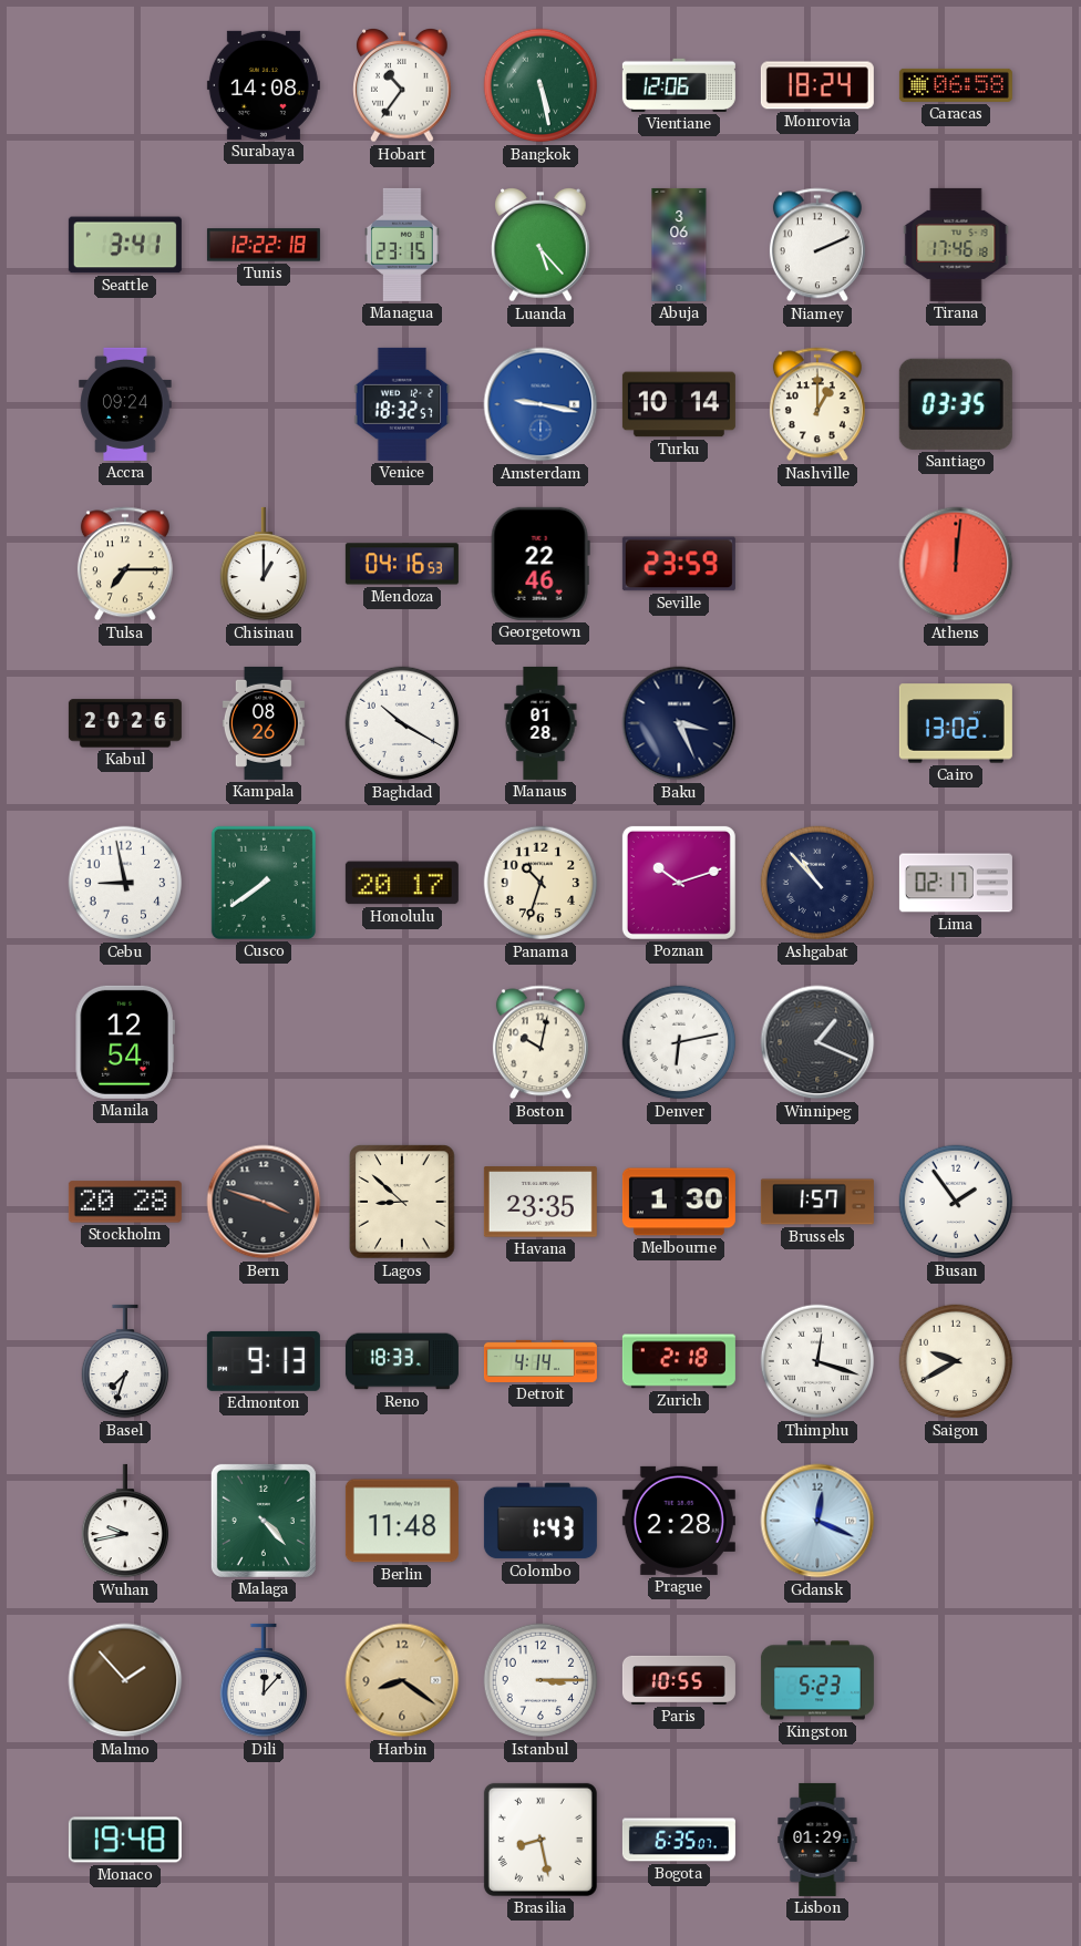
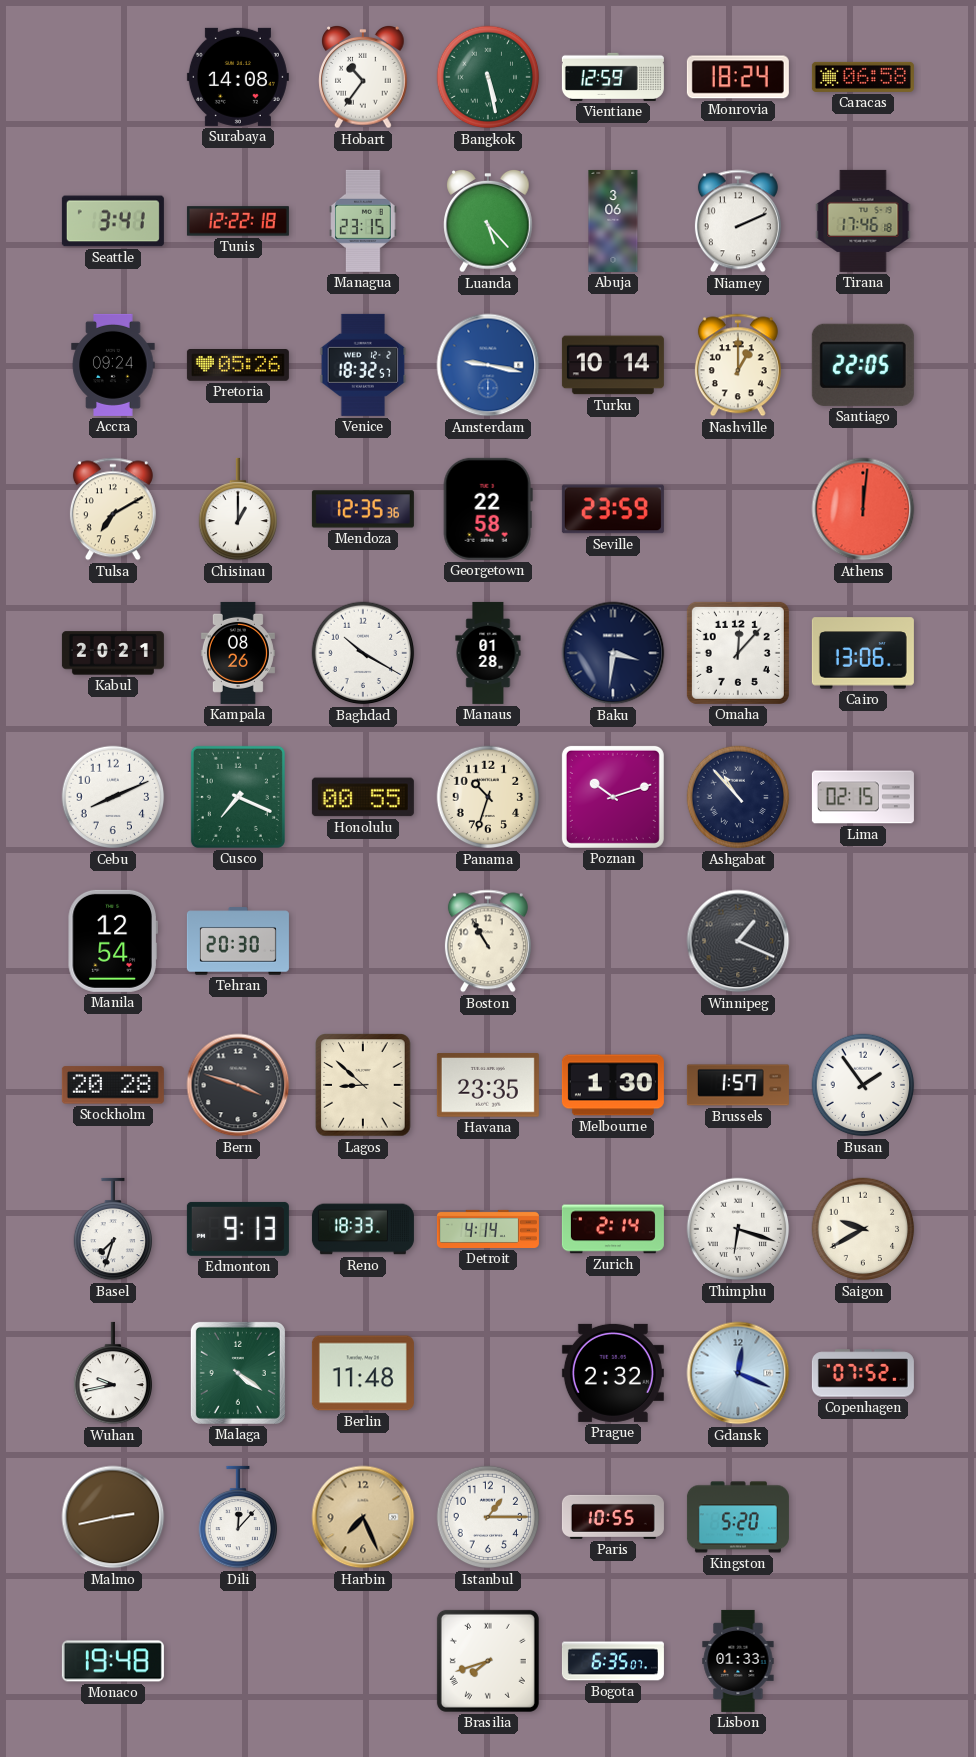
Vientiane: 12:06 -> 12:59
Pretoria: none -> 05:26
Santiago: 03:35 -> 22:05
Tulsa: 7:15 -> 7:10
Mendoza: 04:16 -> 12:35
Georgetown: 22:46 -> 22:58
Kabul: 20:26 -> 20:21
Baku: 3:26 -> 3:31
Omaha: none -> 12:07
Cairo: 13:02 -> 13:06
Cebu: 8:58 -> 8:11
Cusco: 7:39 -> 7:19
Honolulu: 20:17 -> 00:55
Lima: 02:17 -> 02:15
Tehran: none -> 20:30
Boston: 10:02 -> 10:55
Denver: 6:13 -> none
Zurich: 2:18 -> 2:14
Thimphu: 12:18 -> 6:18
Malaga: 4:23 -> 4:21
Colombo: 1:43 -> none
Prague: 2:28 -> 2:32
Copenhagen: none -> 07:52
Malmo: 1:53 -> 2:43
Harbin: 8:21 -> 7:26
Istanbul: 3:15 -> 1:15
Kingston: 5:23 -> 5:20
Brasilia: 8:28 -> 7:42
Lisbon: 01:29 -> 01:33
